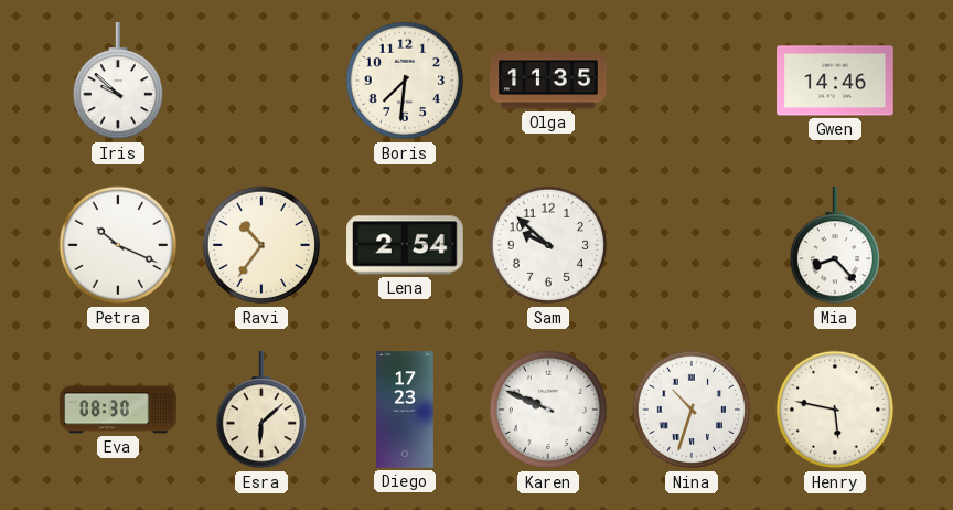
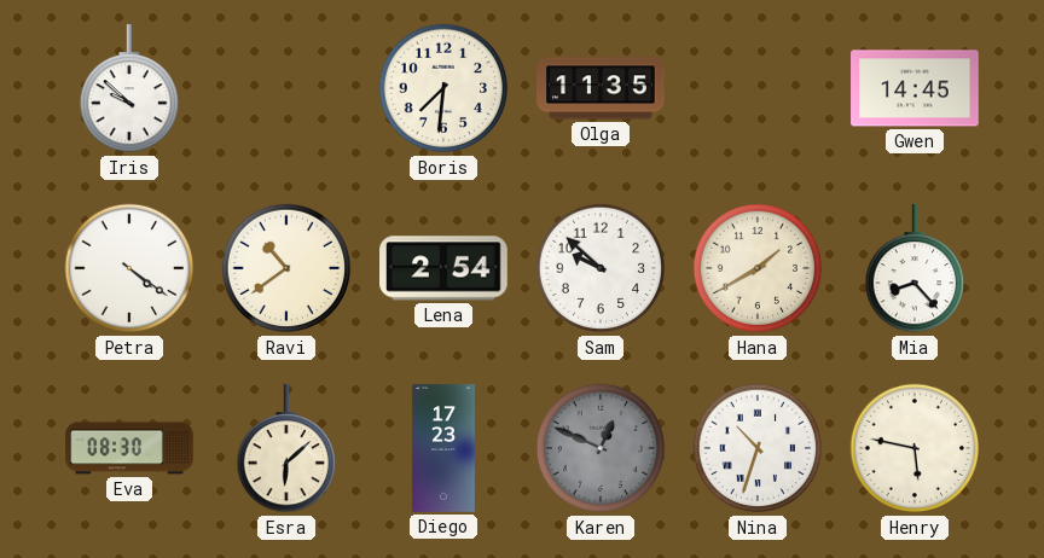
Gwen: 14:46 -> 14:45
Petra: 10:19 -> 4:21
Ravi: 10:36 -> 10:39
Hana: none -> 1:40
Karen: 9:49 -> 12:49
Karen dial: white -> grey
